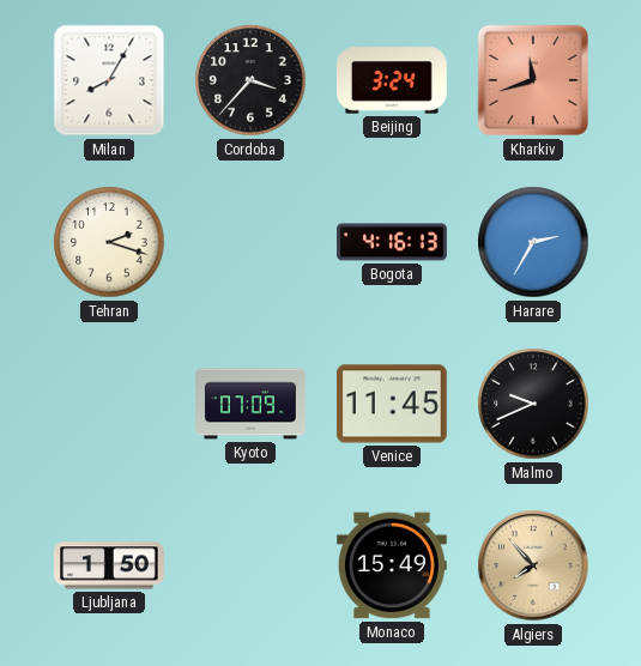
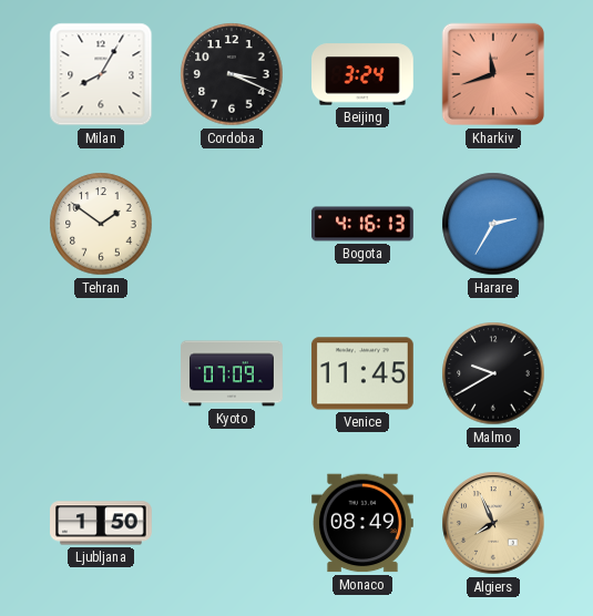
Cordoba: 3:37 -> 3:19
Tehran: 2:18 -> 1:51
Malmo: 9:41 -> 9:40
Monaco: 15:49 -> 08:49
Algiers: 7:53 -> 7:56
